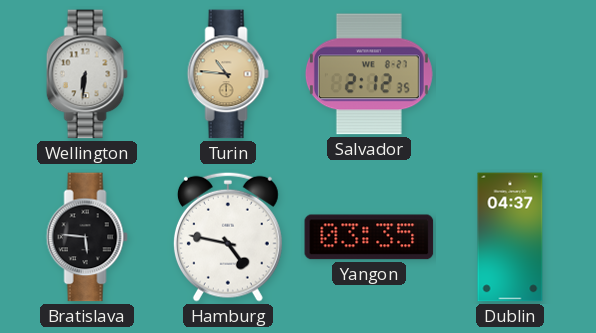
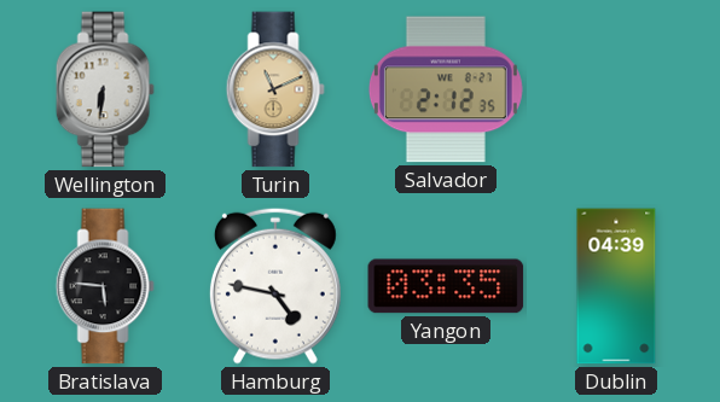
Turin: 10:46 -> 11:11
Dublin: 04:37 -> 04:39
